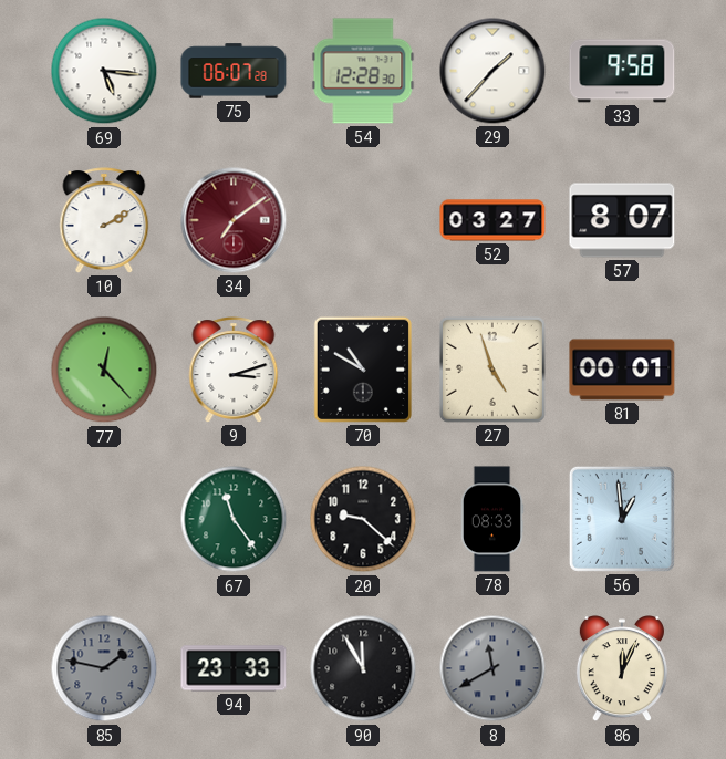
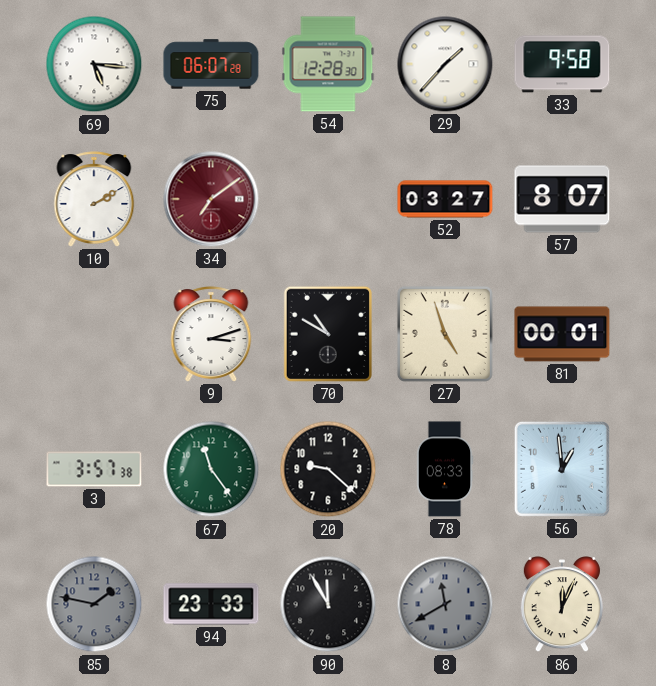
77: 12:23 -> none
3: none -> 3:57
